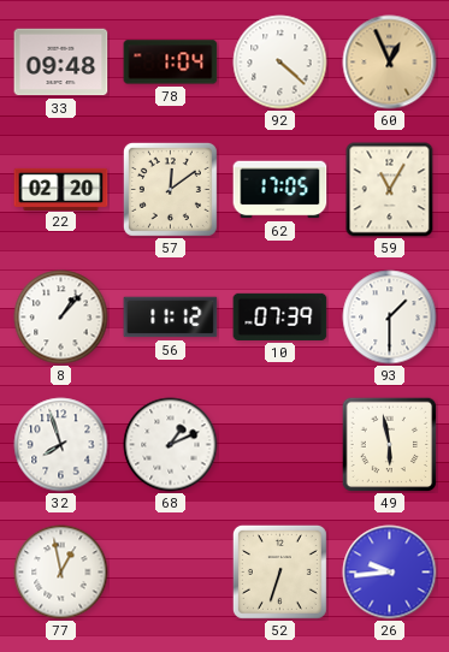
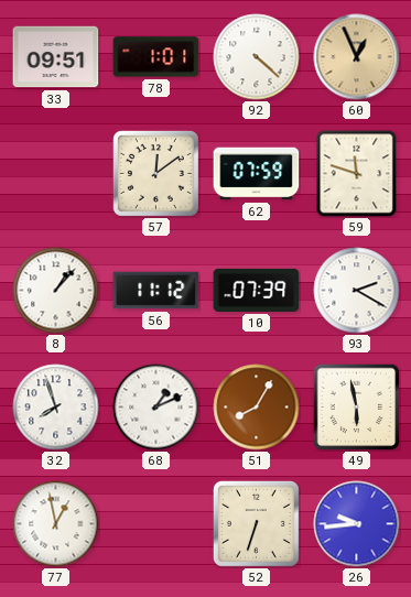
33: 09:48 -> 09:51
78: 1:04 -> 1:01
22: 02:20 -> none
62: 17:05 -> 07:59
59: 11:05 -> 11:48
93: 1:30 -> 2:20
51: none -> 8:05
